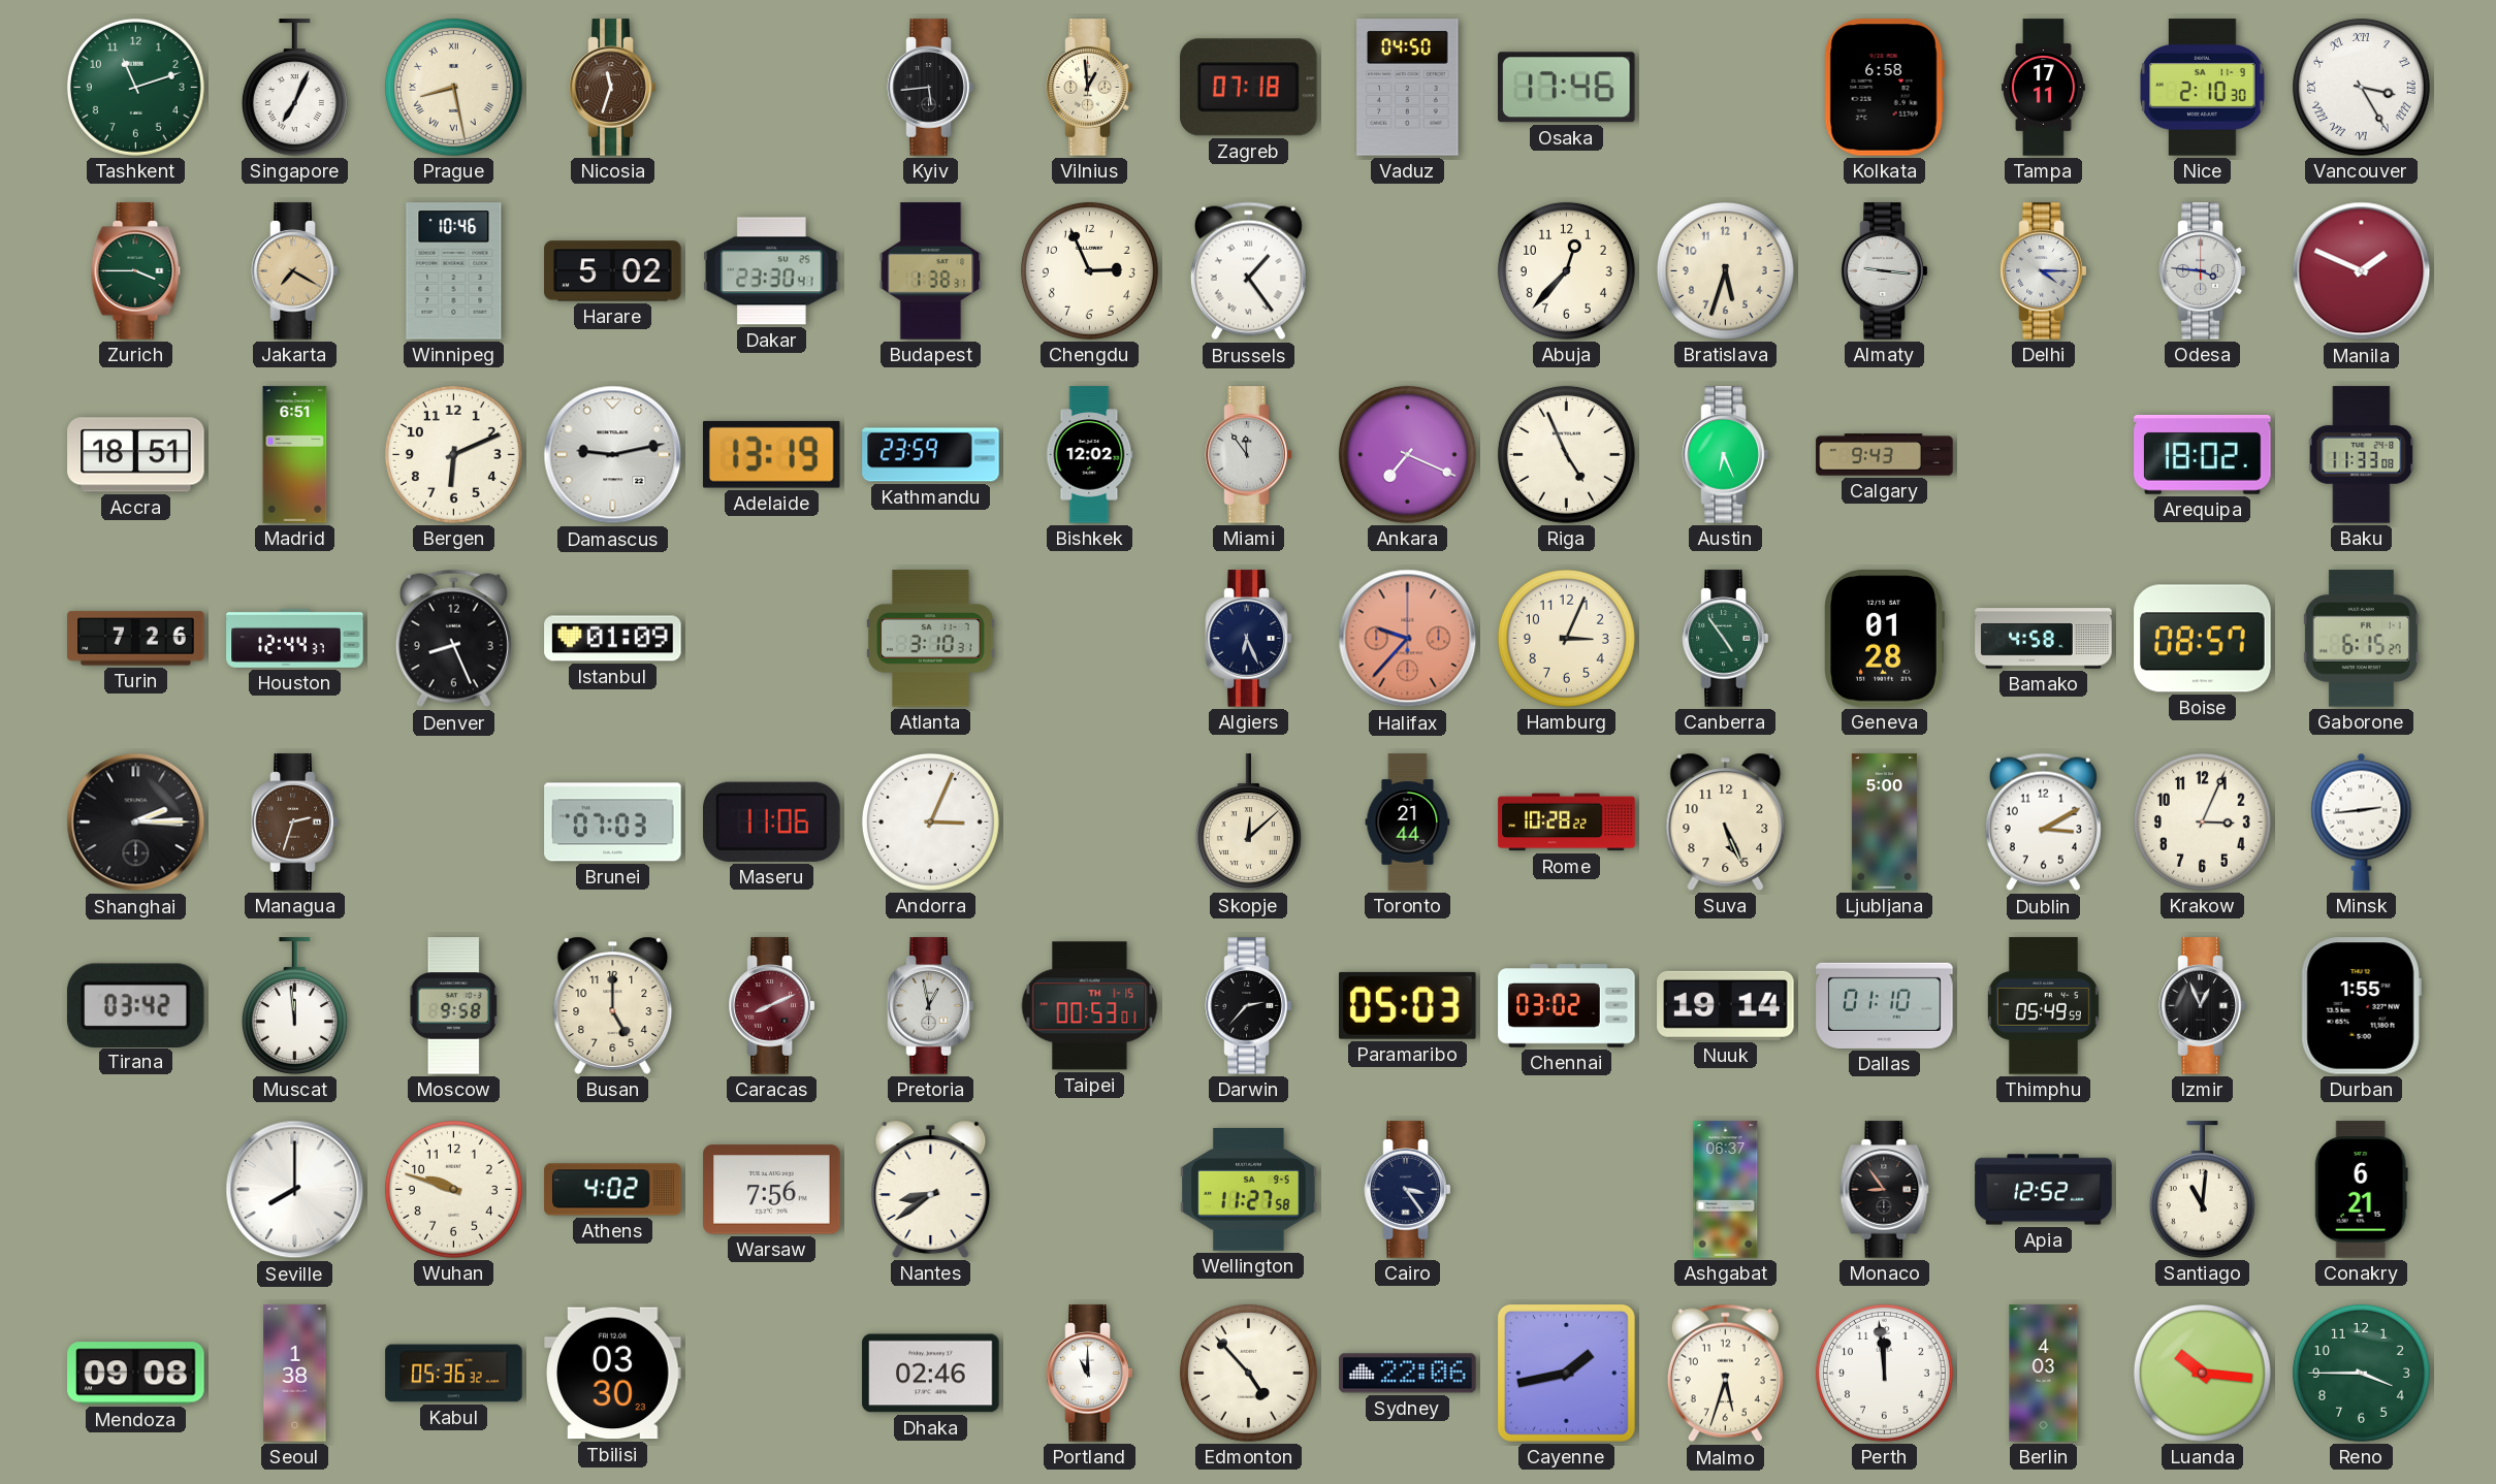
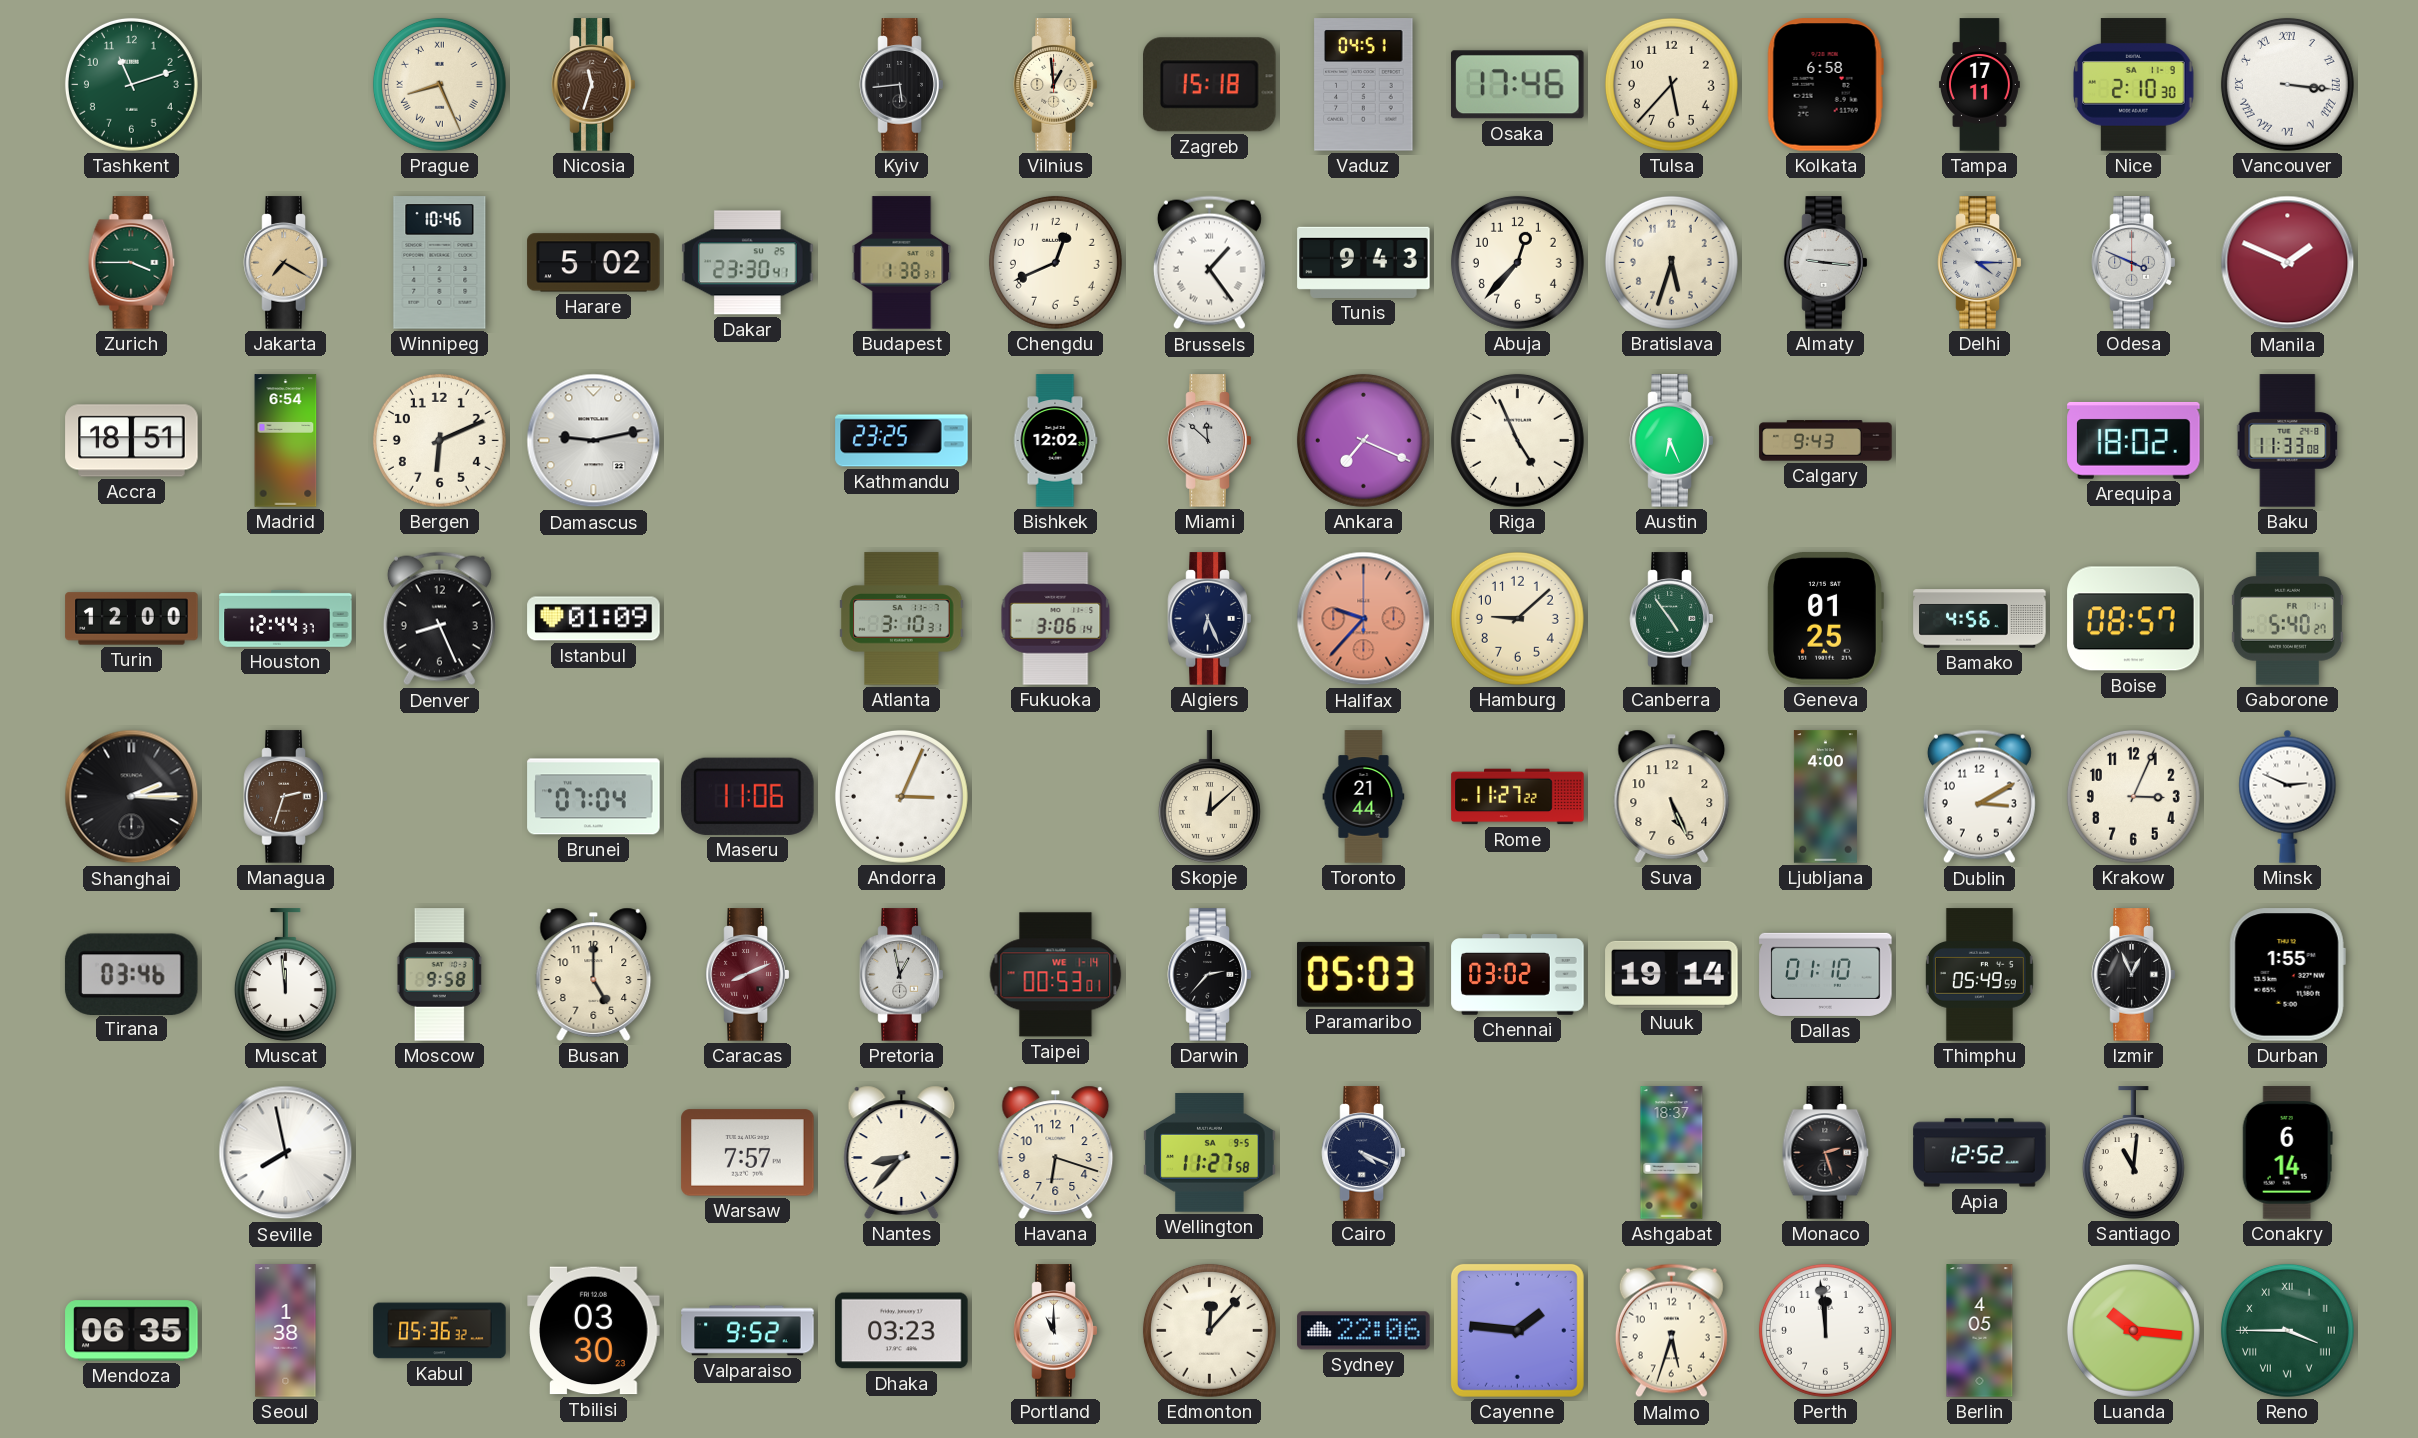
Singapore: 7:04 -> none
Prague: 8:28 -> 8:26
Zagreb: 07:18 -> 15:18
Vaduz: 04:50 -> 04:51
Tulsa: none -> 5:37
Vancouver: 3:25 -> 3:16
Chengdu: 2:56 -> 12:41
Tunis: none -> 9:43
Odesa: 3:46 -> 3:49
Madrid: 6:51 -> 6:54
Adelaide: 13:19 -> none
Kathmandu: 23:59 -> 23:25
Miami: 11:54 -> 11:52
Turin: 7:26 -> 12:00
Fukuoka: none -> 3:06
Hamburg: 3:04 -> 9:08
Geneva: 01:28 -> 01:25
Bamako: 4:58 -> 4:56
Gaborone: 6:15 -> 5:40
Brunei: 07:03 -> 07:04
Rome: 10:28 -> 11:27
Ljubljana: 5:00 -> 4:00
Minsk: 2:44 -> 2:49
Tirana: 03:42 -> 03:46
Taipei date: TH 1-15 -> WE 1-14
Seville: 8:00 -> 7:58
Wuhan: 9:48 -> none
Athens: 4:02 -> none
Warsaw: 7:56 -> 7:57
Nantes: 8:39 -> 8:37
Havana: none -> 6:18
Cairo: 3:24 -> 4:19
Ashgabat: 06:37 -> 18:37
Monaco: 8:54 -> 2:27
Conakry: 6:21 -> 6:14
Mendoza: 09:08 -> 06:35
Valparaiso: none -> 9:52
Dhaka: 02:46 -> 03:23
Edmonton: 4:53 -> 12:07
Cayenne: 1:43 -> 1:46
Berlin: 4:03 -> 4:05
Reno numerals: Arabic -> Roman
